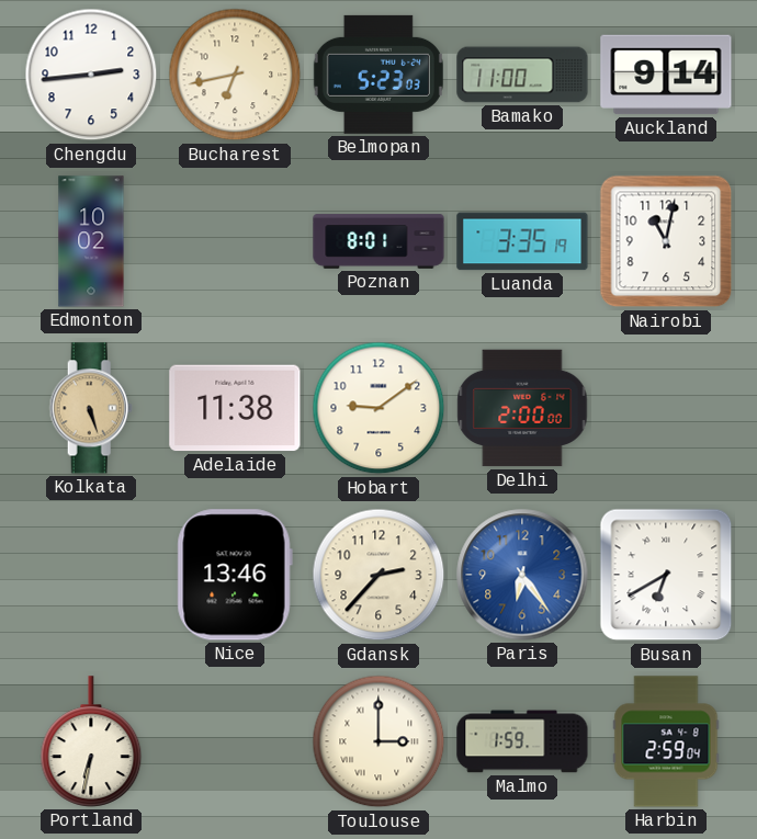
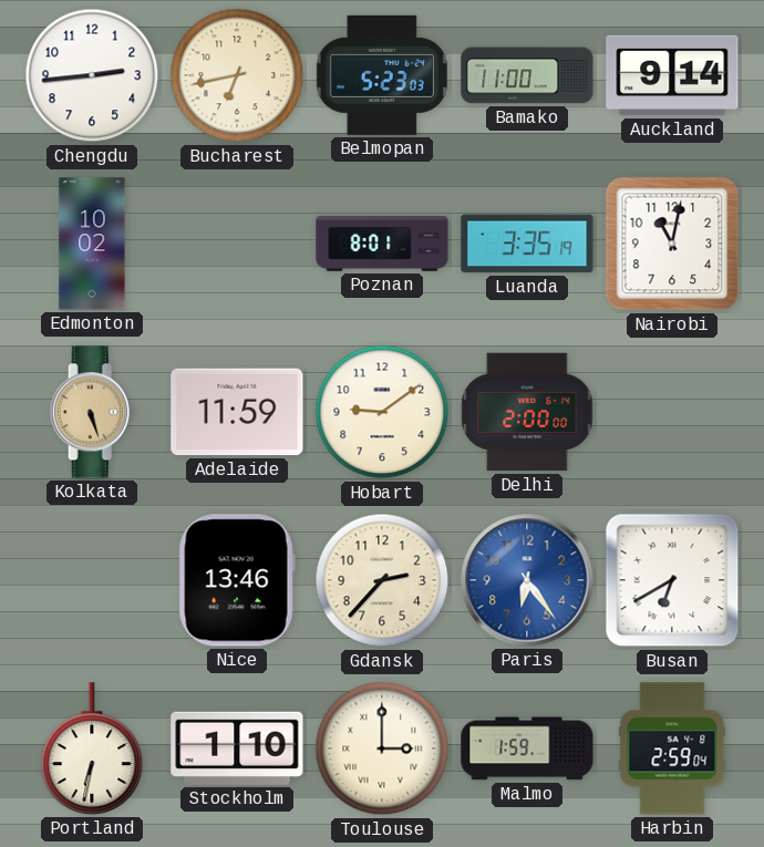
Adelaide: 11:38 -> 11:59
Stockholm: none -> 1:10
